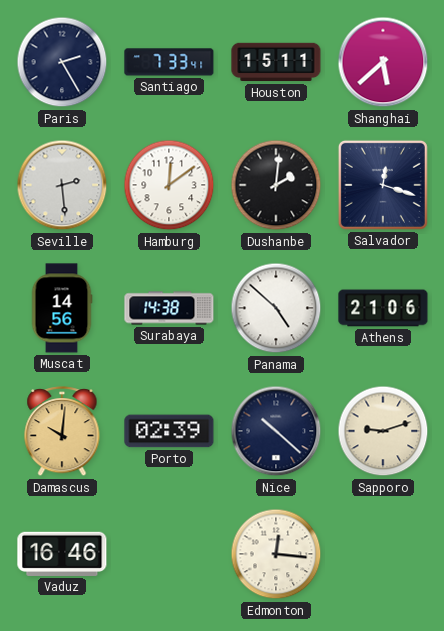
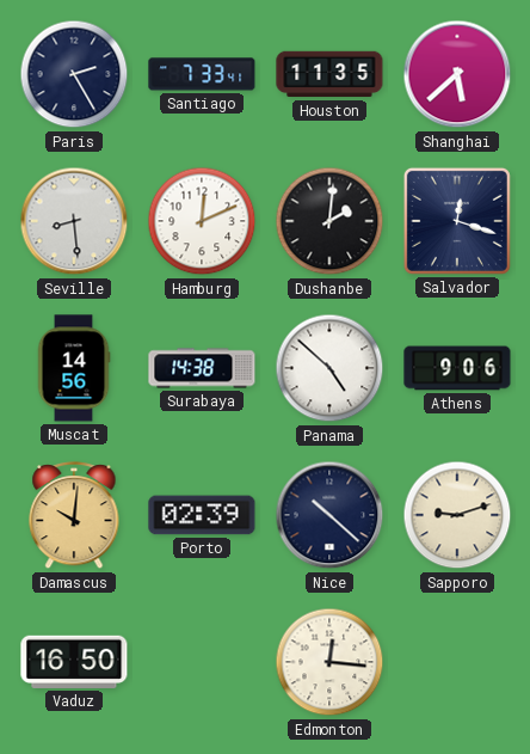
Houston: 15:11 -> 11:35
Seville: 2:29 -> 8:29
Hamburg: 12:09 -> 12:11
Athens: 21:06 -> 9:06
Vaduz: 16:46 -> 16:50
